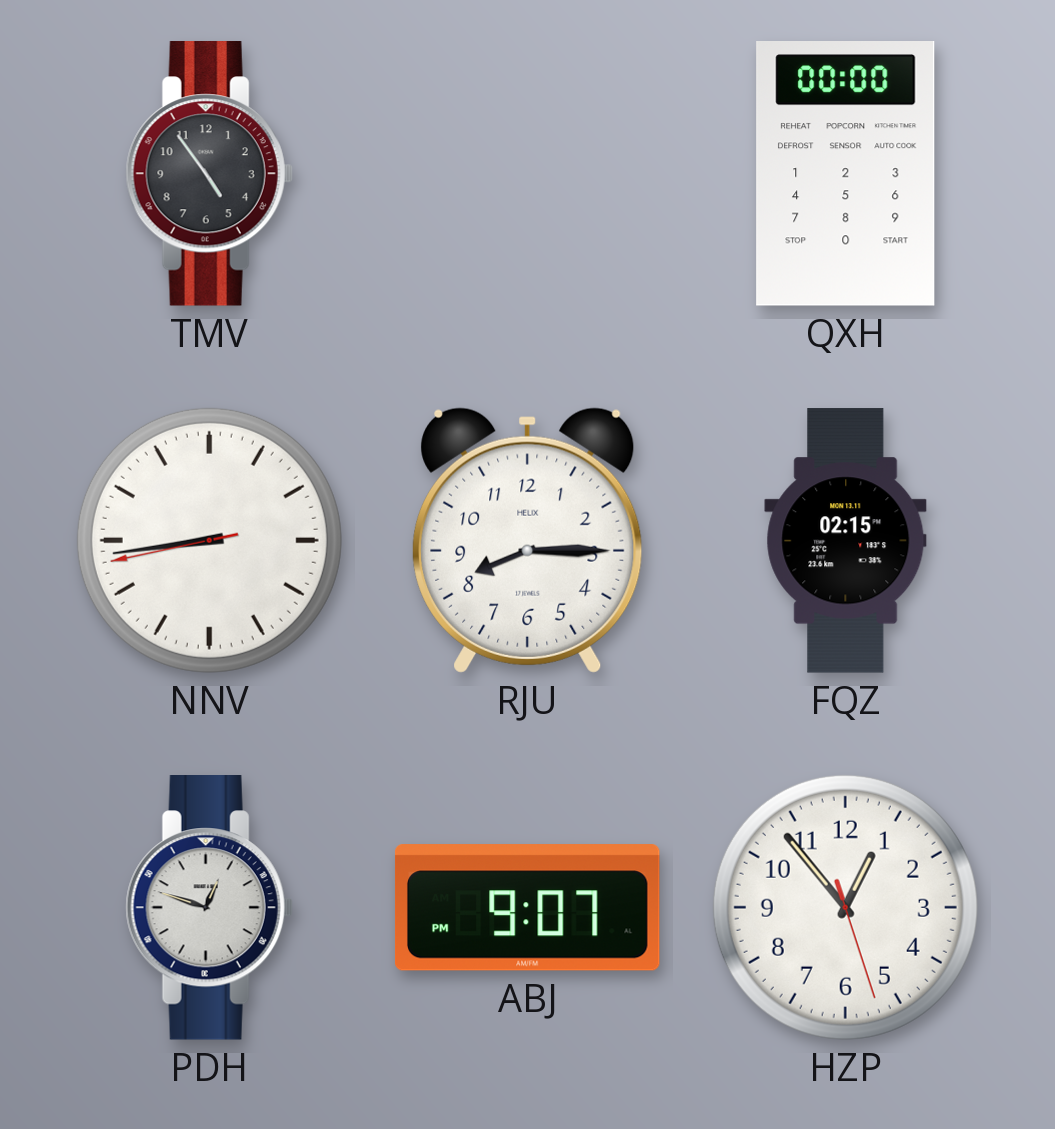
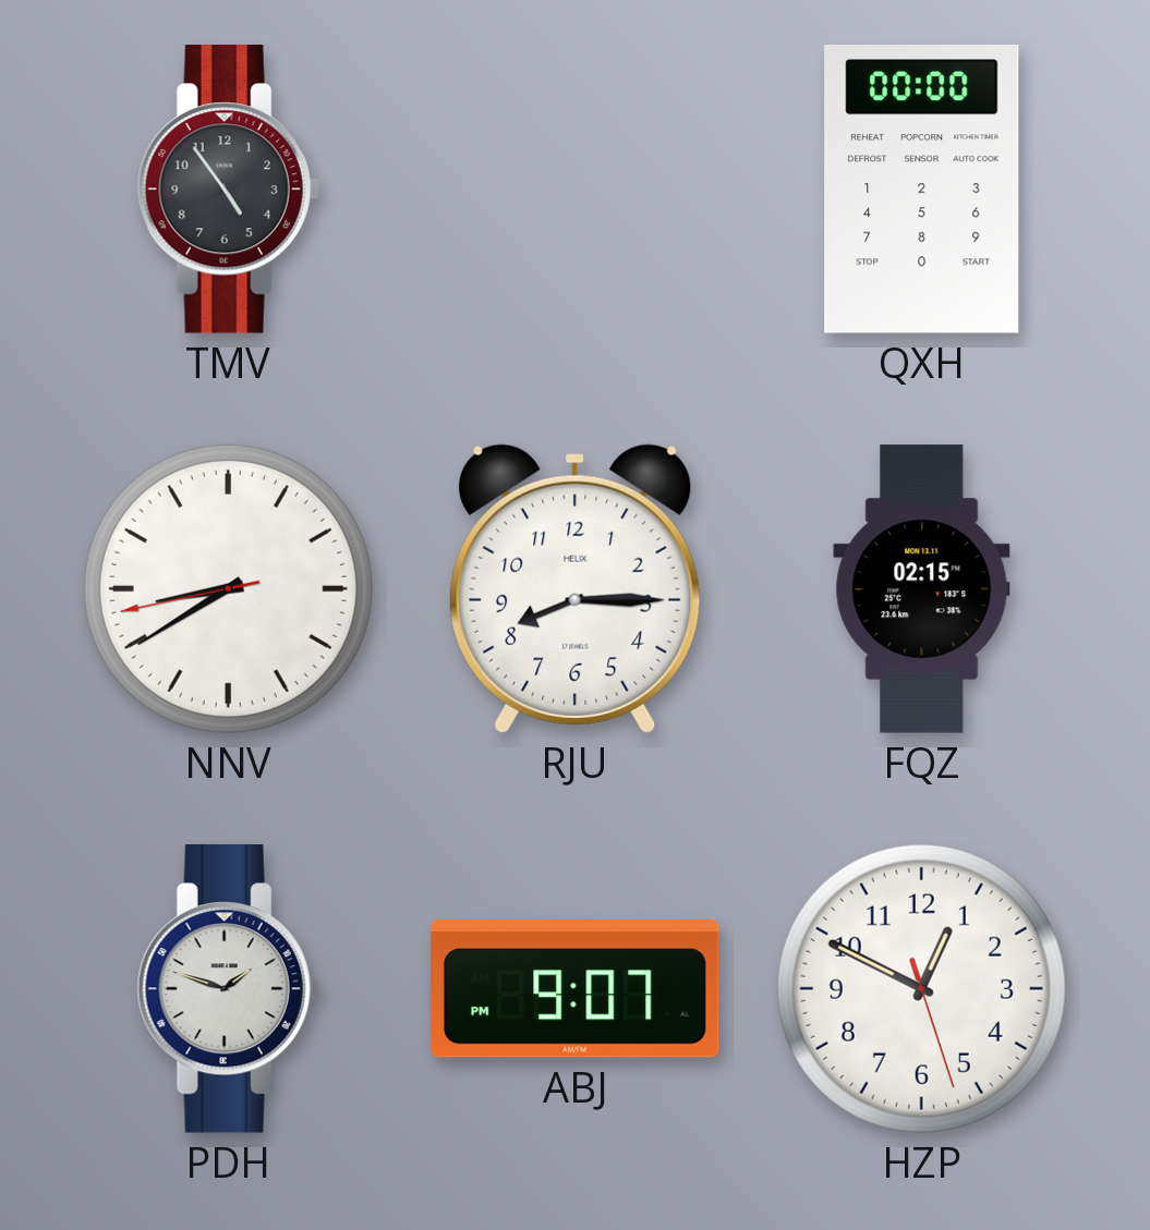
NNV: 8:43 -> 8:39
PDH: 12:48 -> 1:48
HZP: 12:53 -> 12:49
